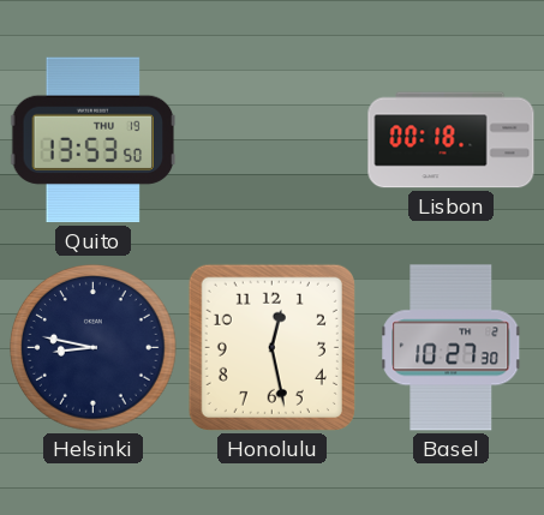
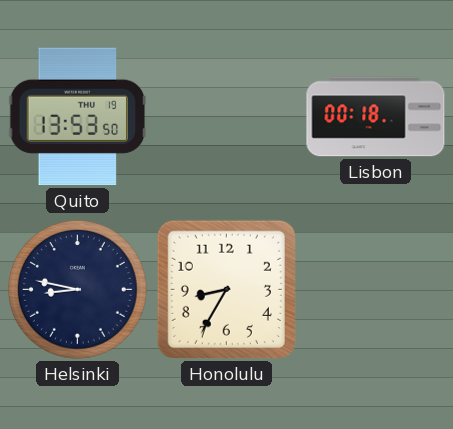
Honolulu: 12:28 -> 8:35
Basel: 10:27 -> none
